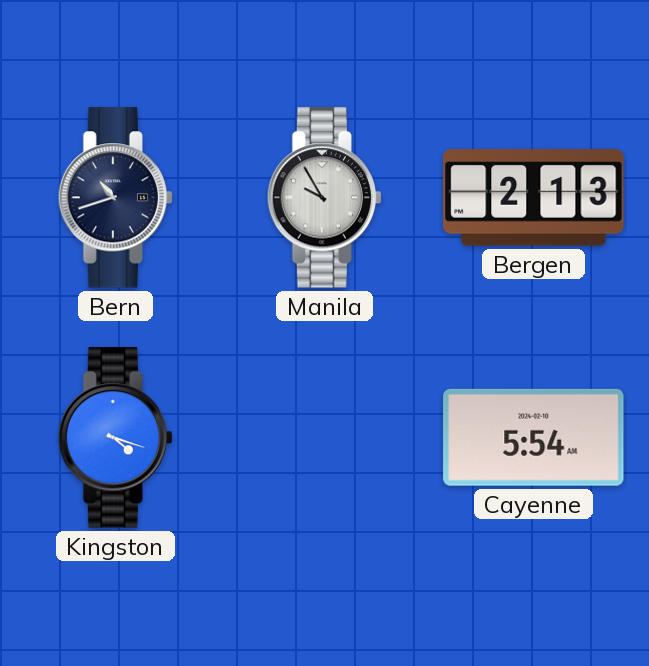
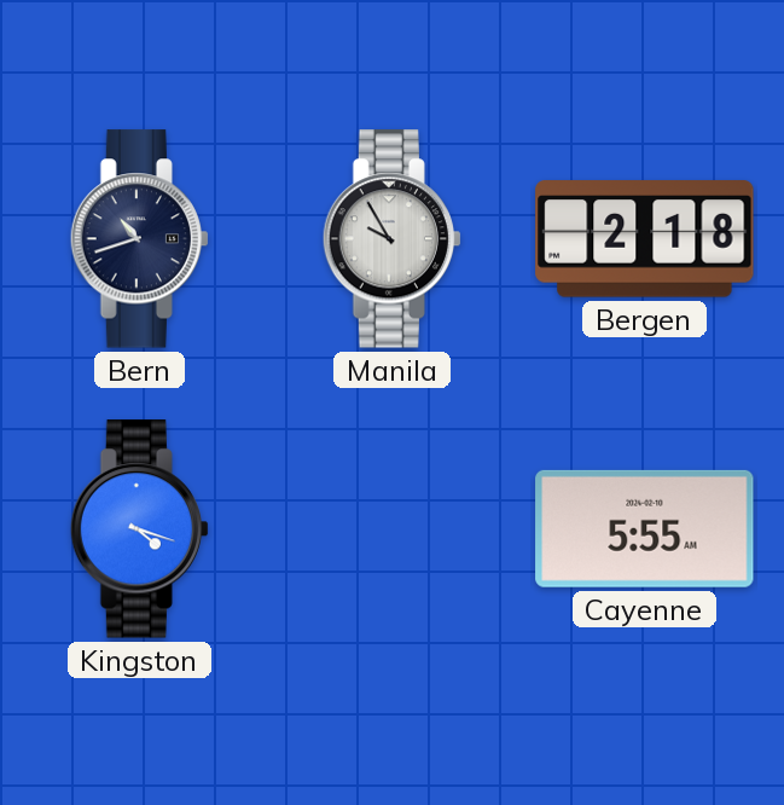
Bergen: 2:13 -> 2:18
Cayenne: 5:54 -> 5:55
